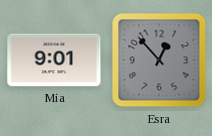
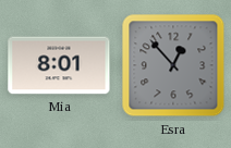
Mia: 9:01 -> 8:01
